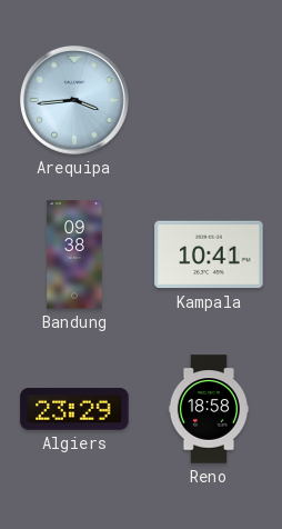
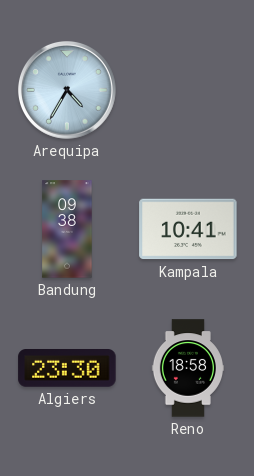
Arequipa: 3:44 -> 4:35
Algiers: 23:29 -> 23:30
